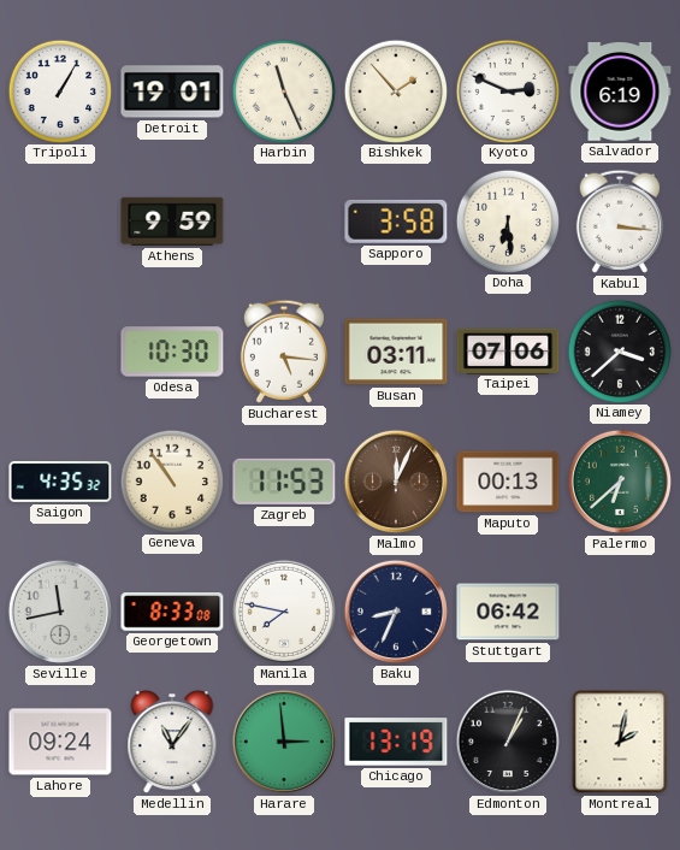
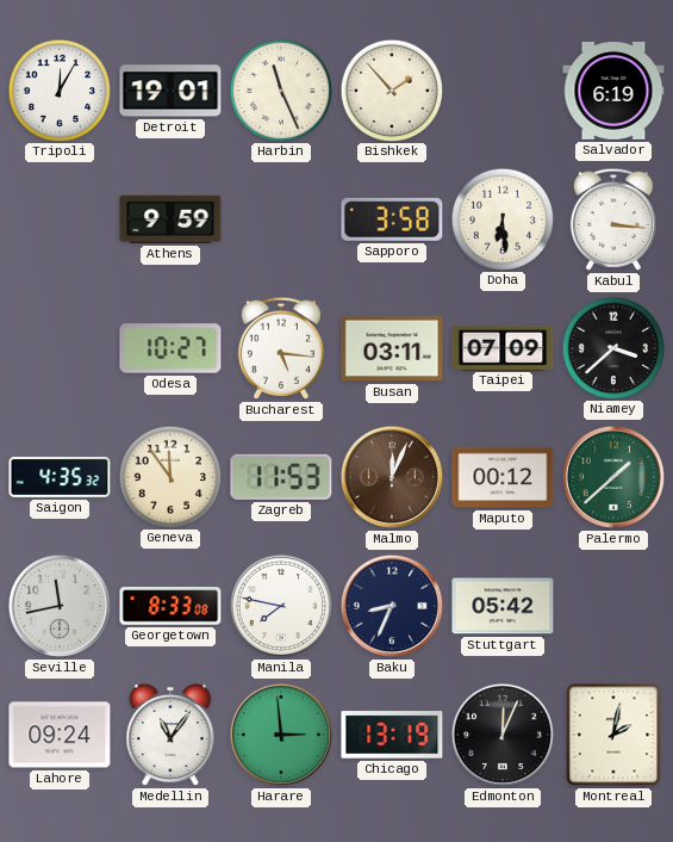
Tripoli: 1:05 -> 12:05
Kyoto: 2:49 -> none
Odesa: 10:30 -> 10:27
Taipei: 07:06 -> 07:09
Geneva: 10:54 -> 11:54
Maputo: 00:13 -> 00:12
Palermo: 6:38 -> 1:38
Stuttgart: 06:42 -> 05:42
Edmonton: 1:04 -> 12:04
